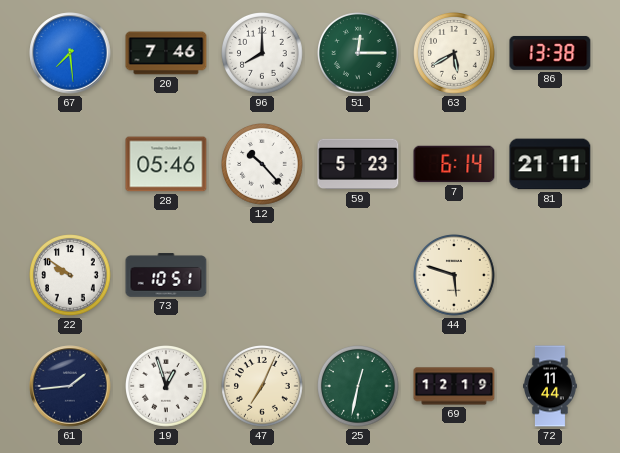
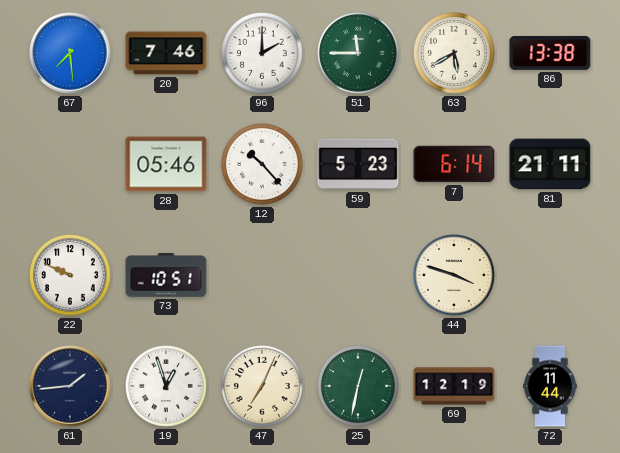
96: 8:00 -> 2:00
51: 12:15 -> 11:45
22: 9:51 -> 9:49
44: 5:48 -> 3:48
